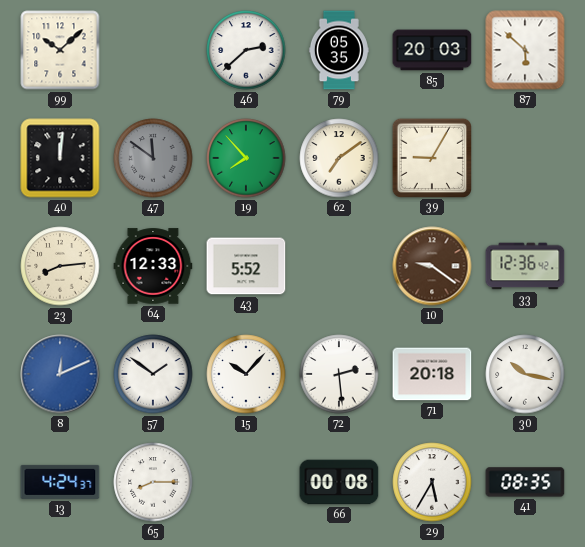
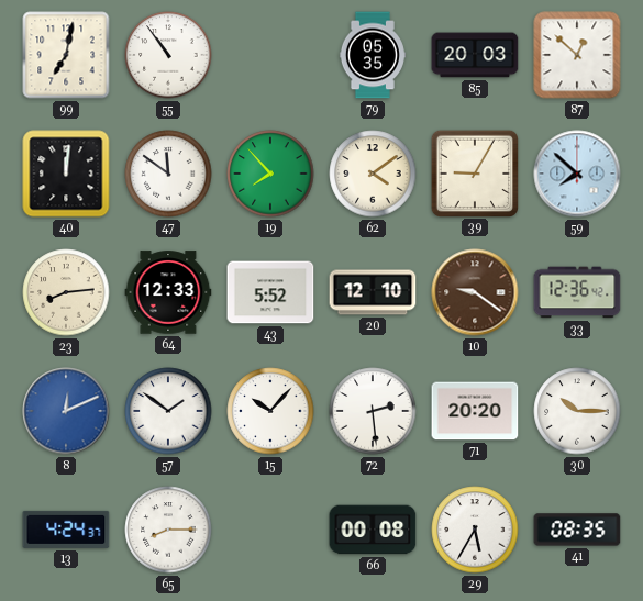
99: 10:08 -> 7:02
55: none -> 10:54
46: 2:38 -> none
87: 5:52 -> 12:52
47 dial: grey -> white
62: 7:09 -> 4:09
59: none -> 7:52
20: none -> 12:10
71: 20:18 -> 20:20
30: 10:17 -> 10:15
